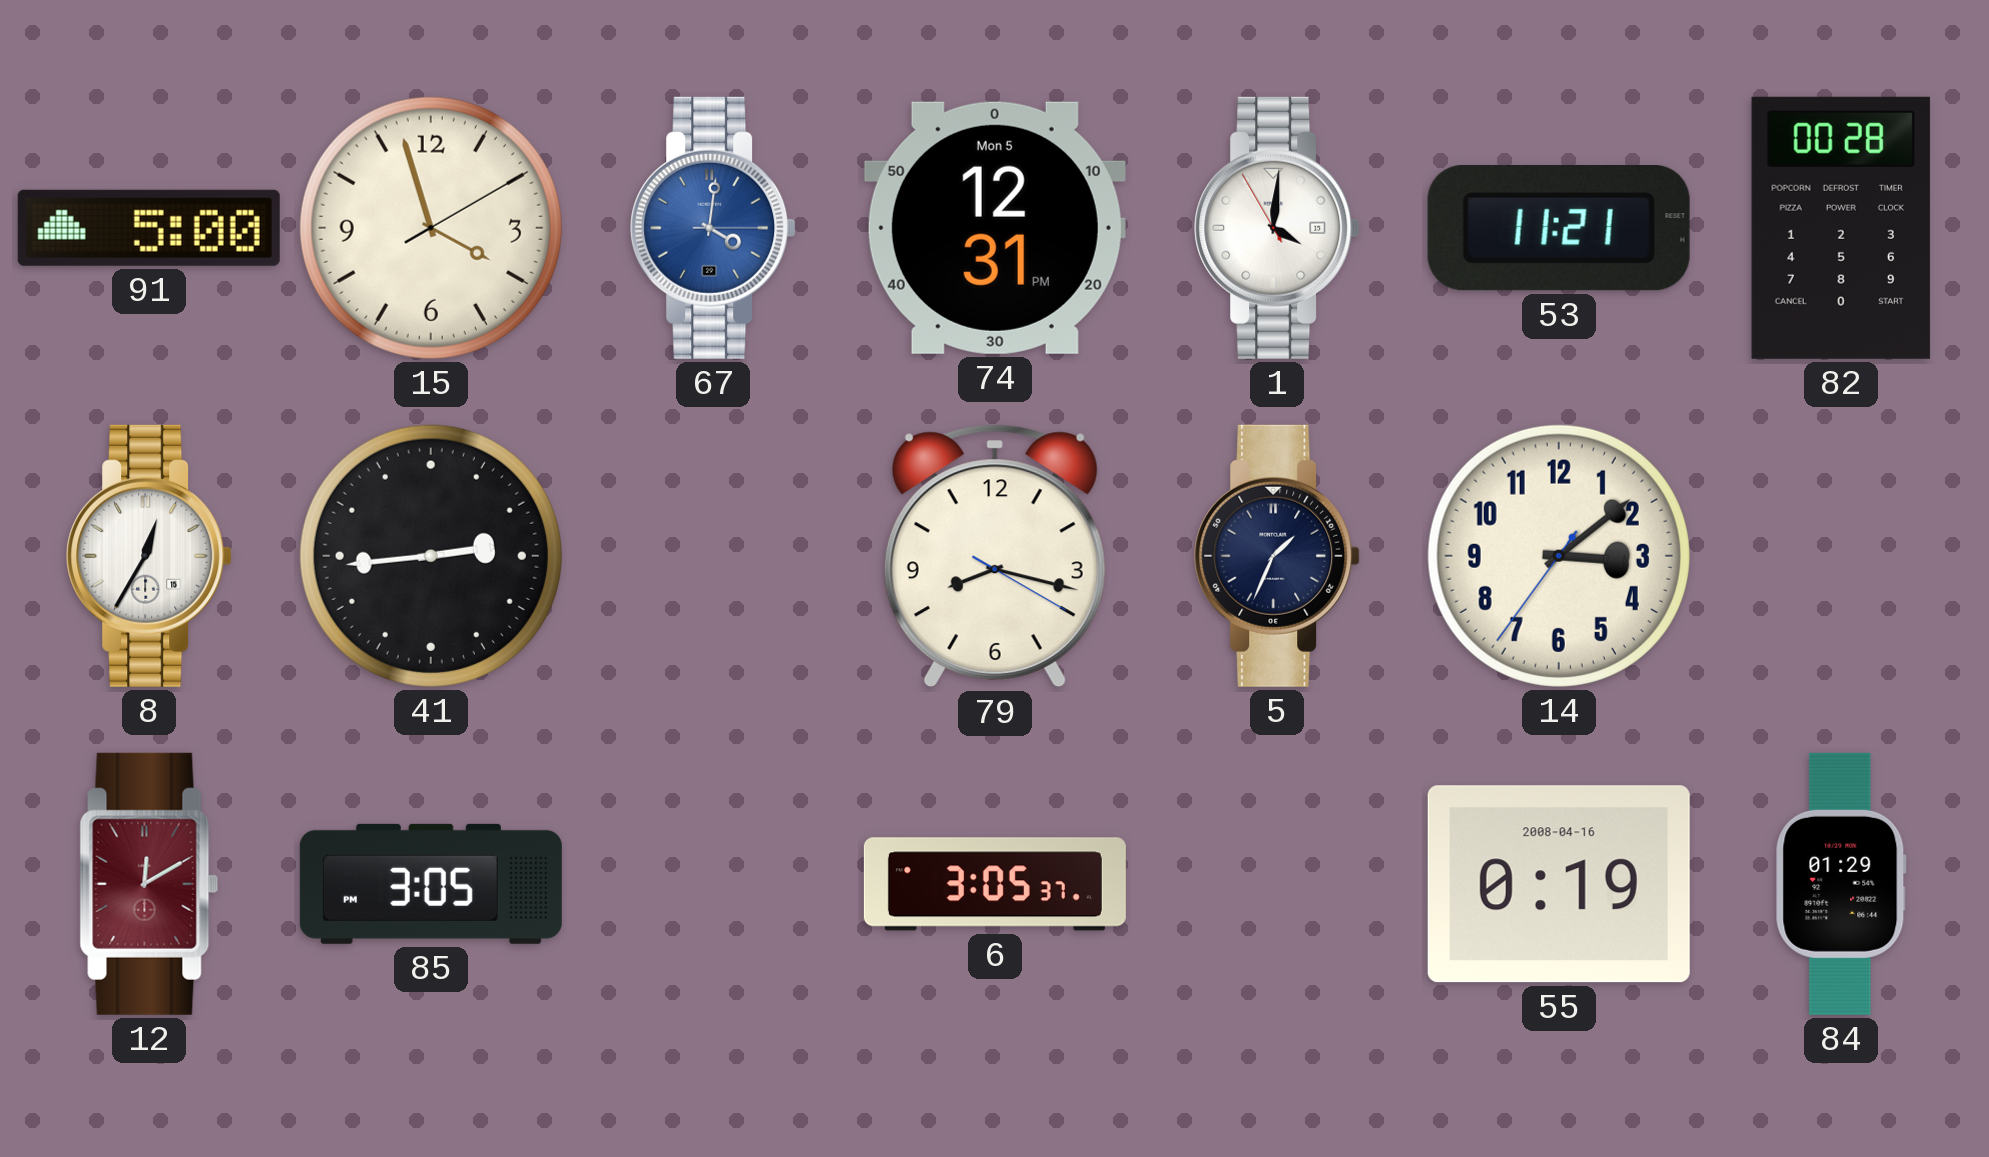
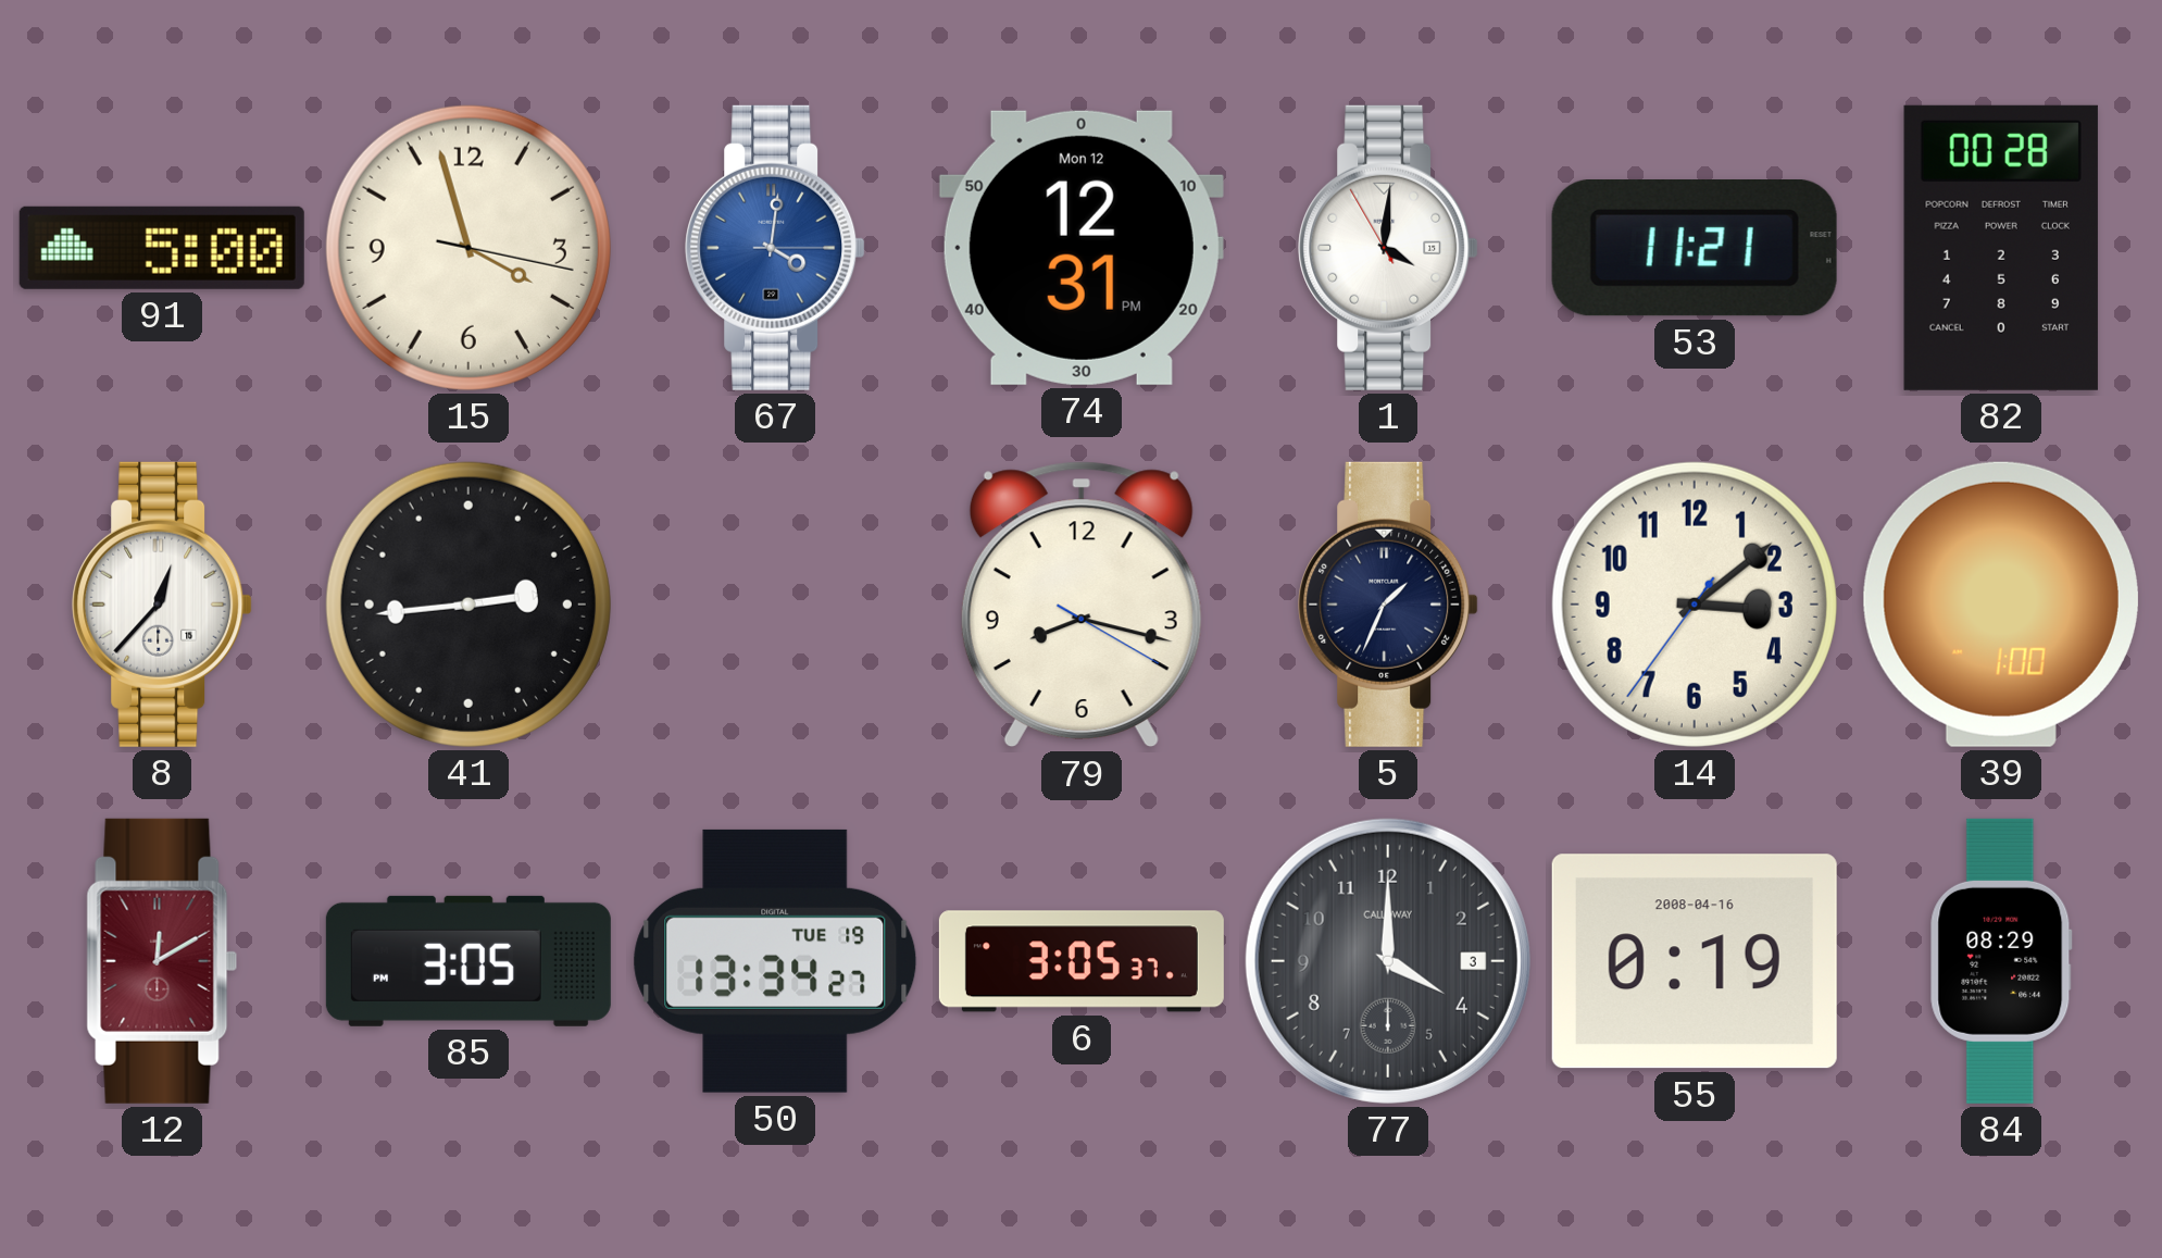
15: 3:57:10 -> 3:57:17
74 date: Mon 5 -> Mon 12
8: 12:35 -> 12:37
39: none -> 1:00
50: none -> 13:34
77: none -> 4:00
84: 01:29 -> 08:29
